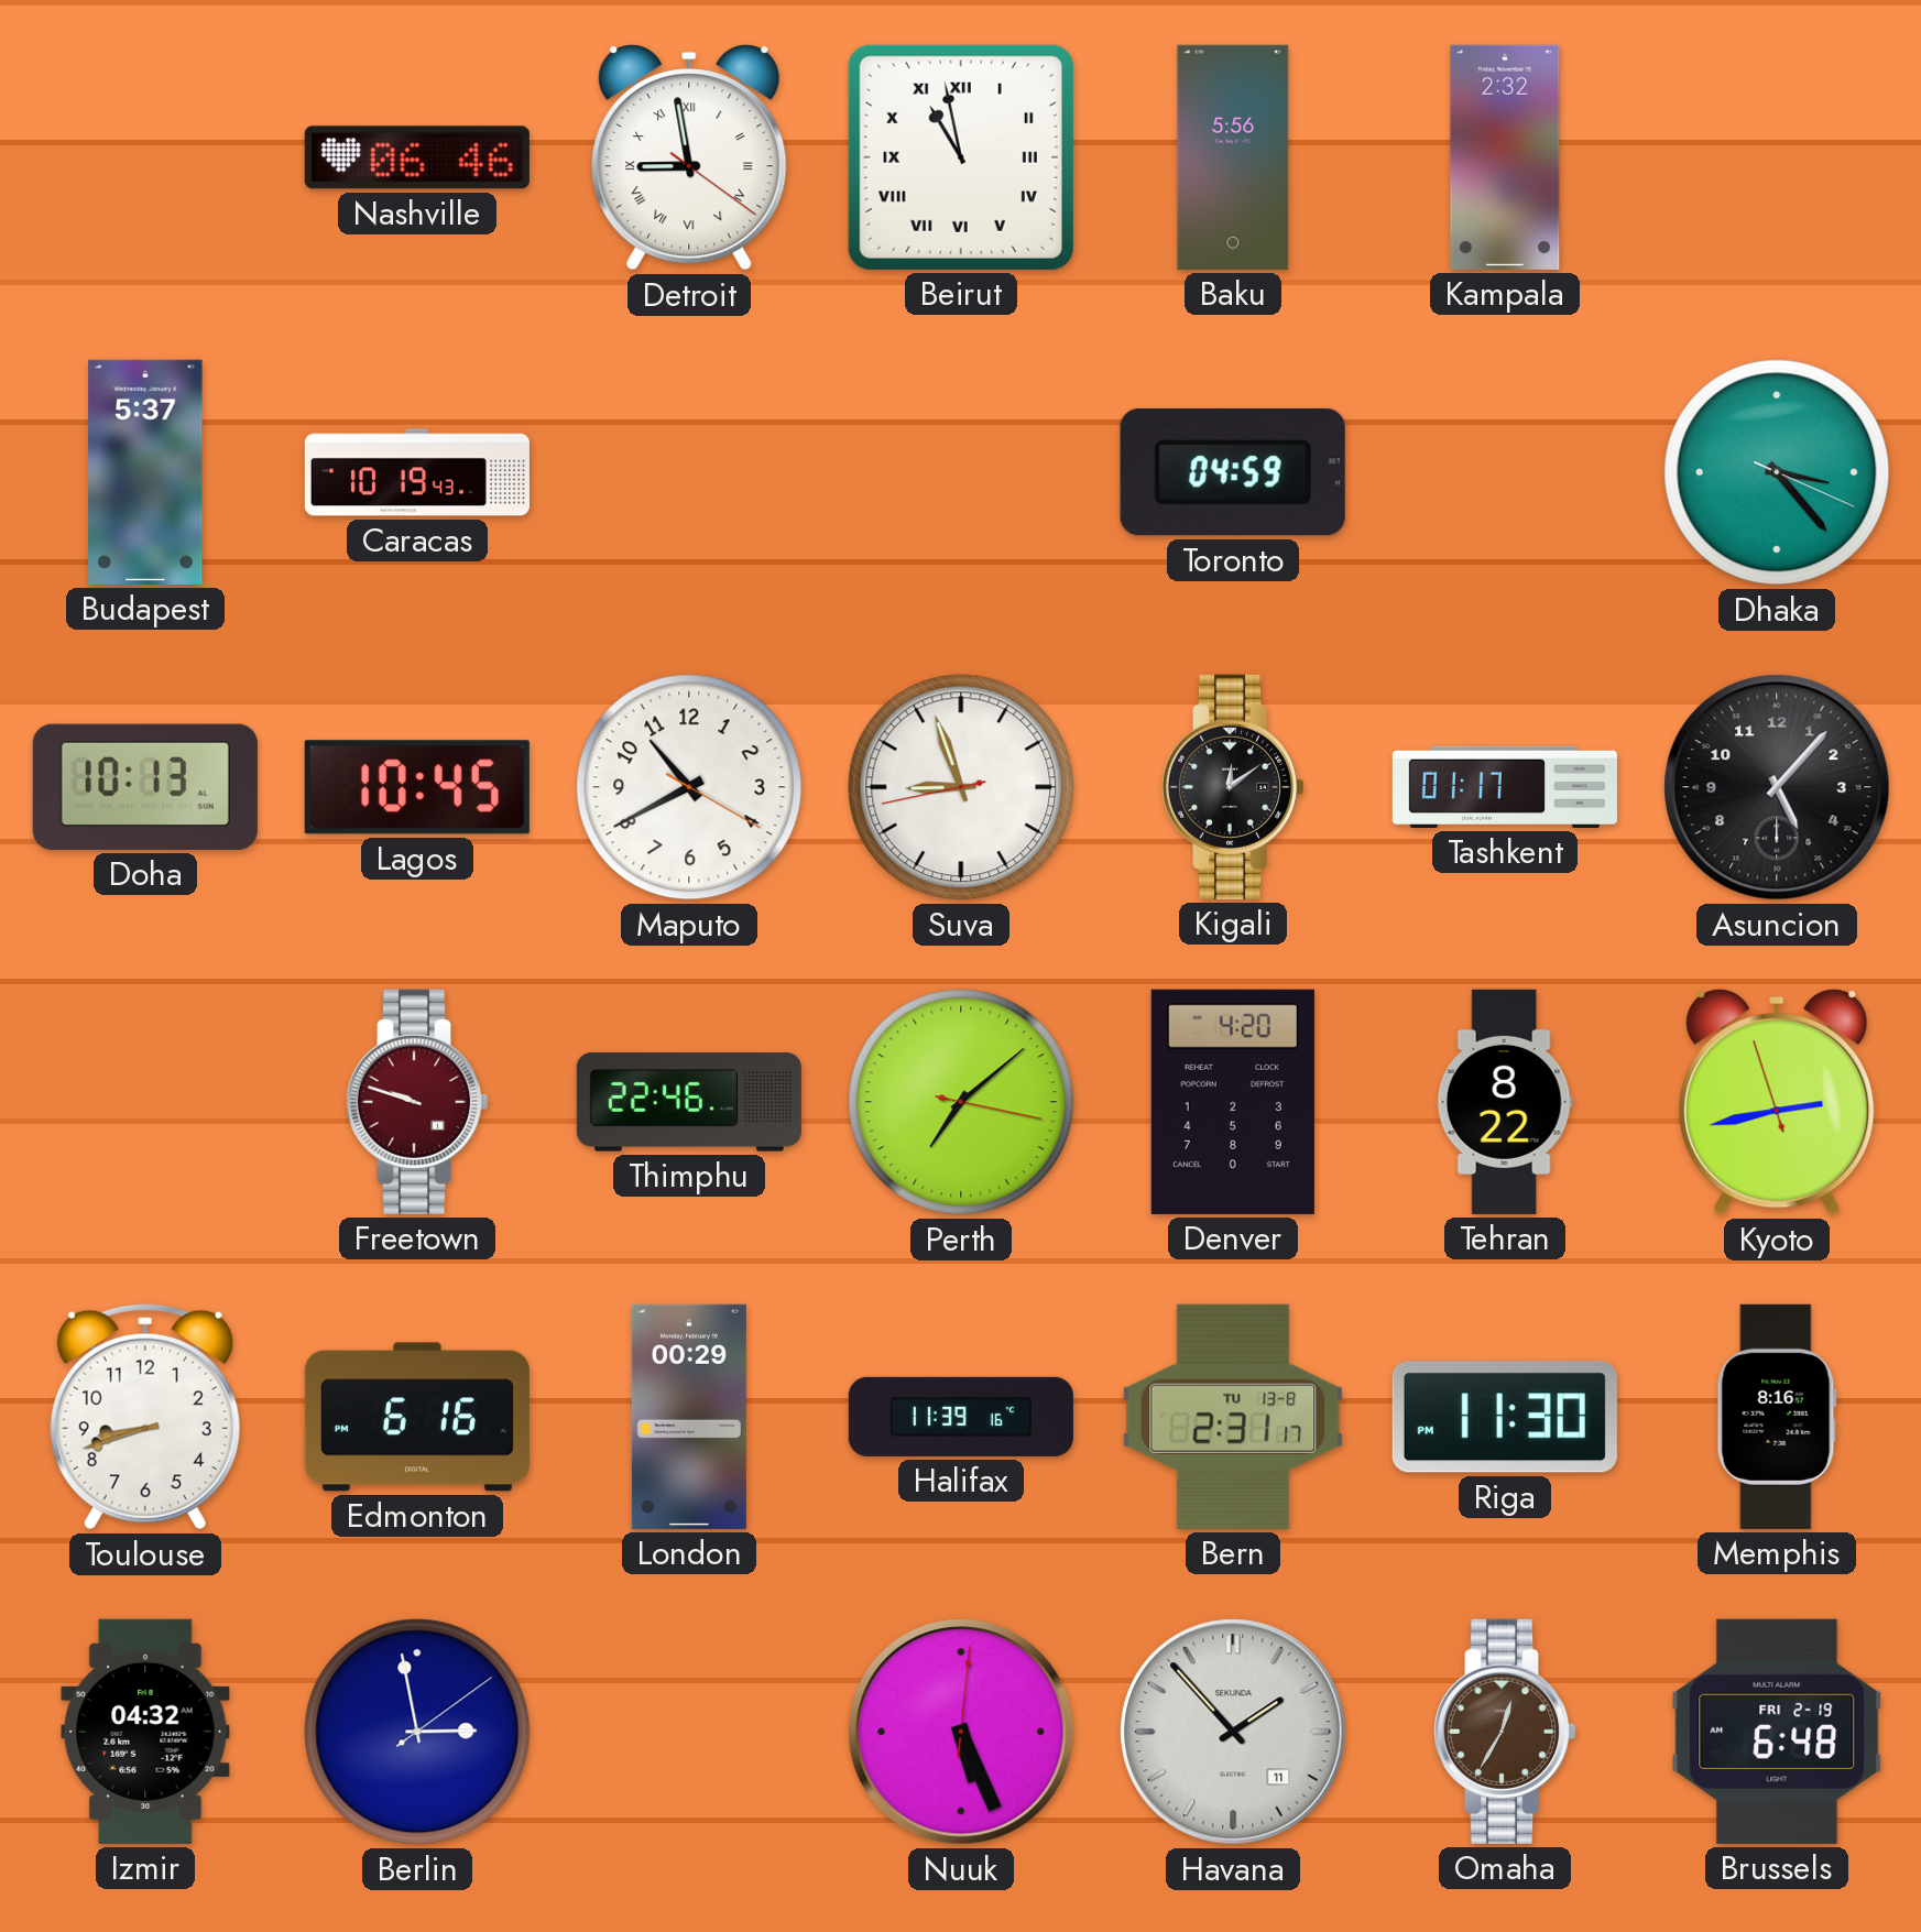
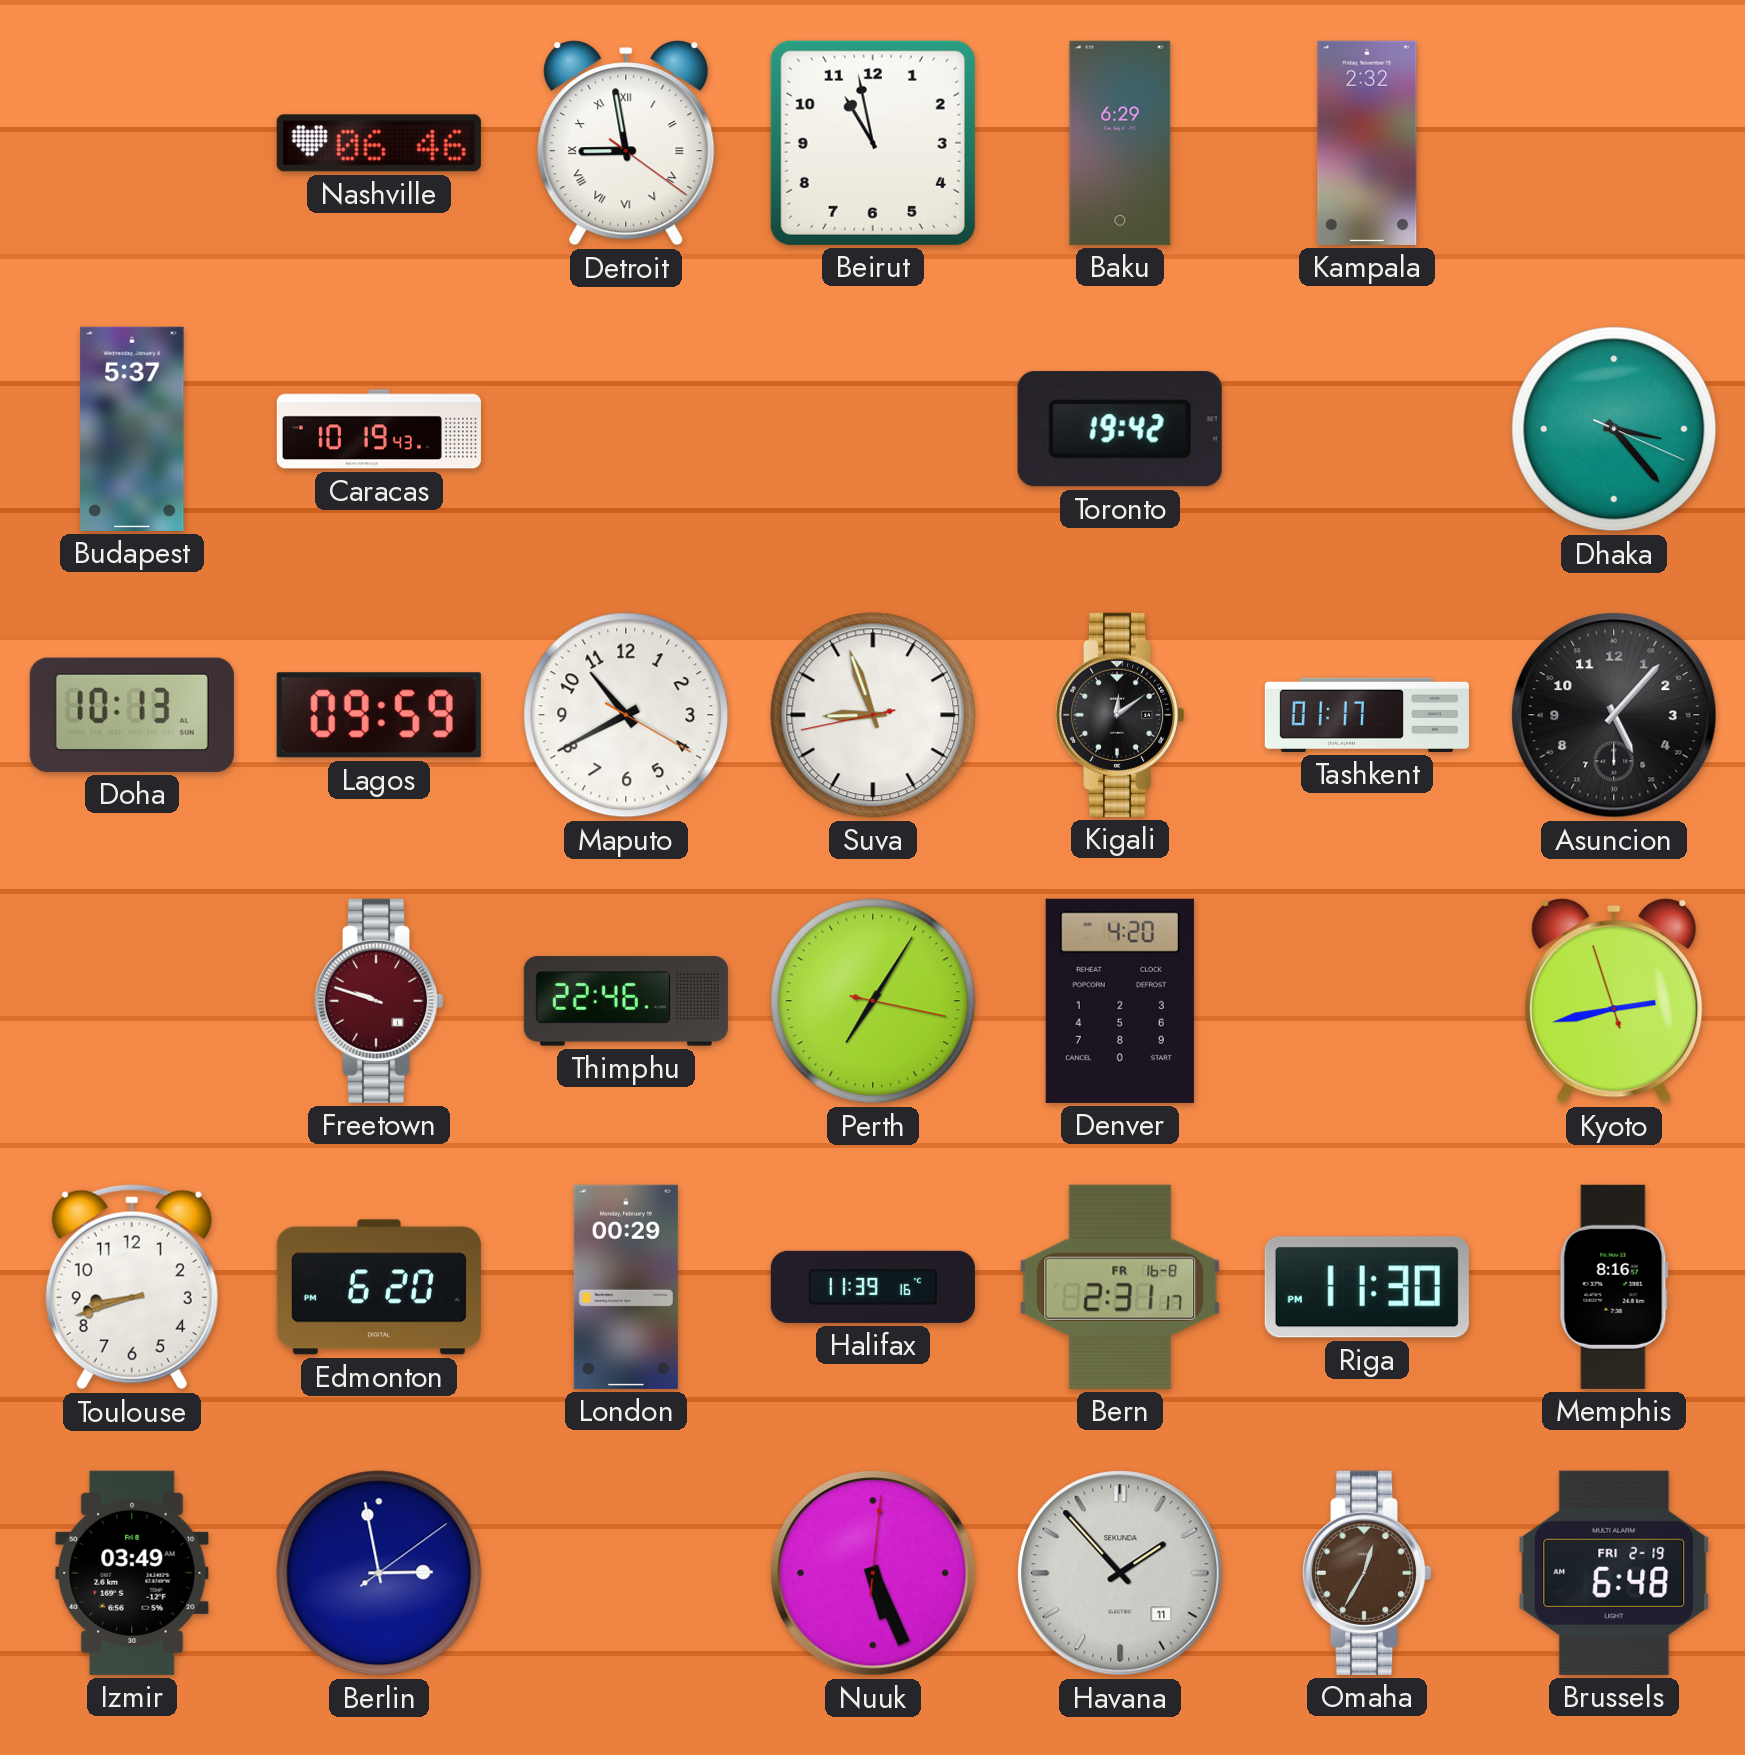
Beirut numerals: Roman -> Arabic
Baku: 5:56 -> 6:29
Toronto: 04:59 -> 19:42
Lagos: 10:45 -> 09:59
Perth: 7:08 -> 7:05
Tehran: 8:22 -> none
Edmonton: 6:16 -> 6:20
Bern date: TU 13-8 -> FR 16-8
Izmir: 04:32 -> 03:49
